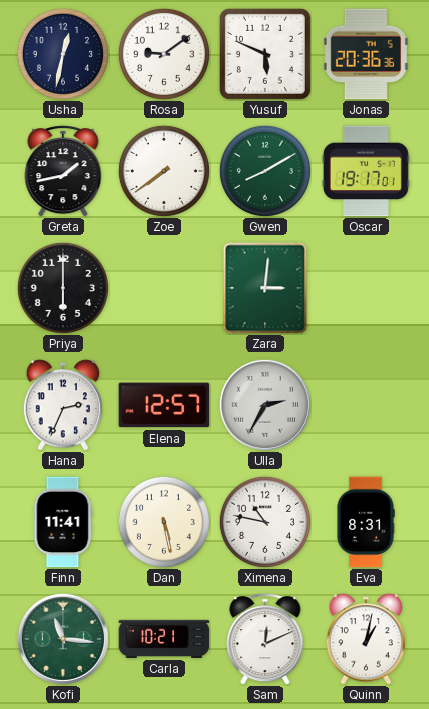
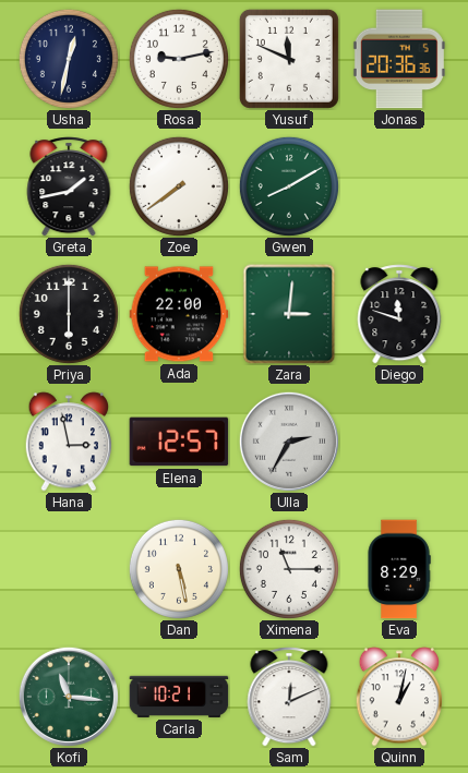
Rosa: 9:09 -> 9:13
Yusuf: 5:49 -> 11:49
Oscar: 19:17 -> none
Ada: none -> 22:00
Diego: none -> 11:48
Hana: 2:34 -> 2:58
Finn: 11:41 -> none
Ximena: 10:47 -> 11:15
Eva: 8:31 -> 8:29
